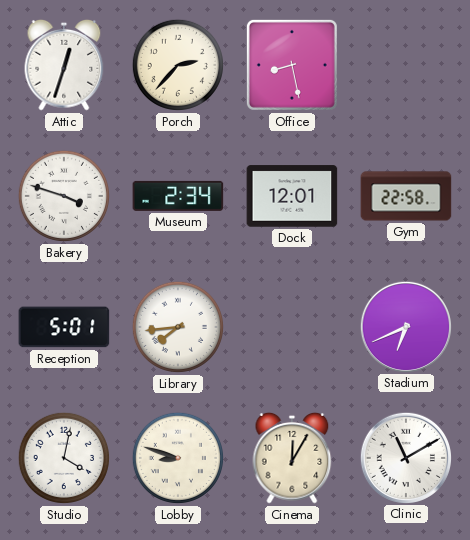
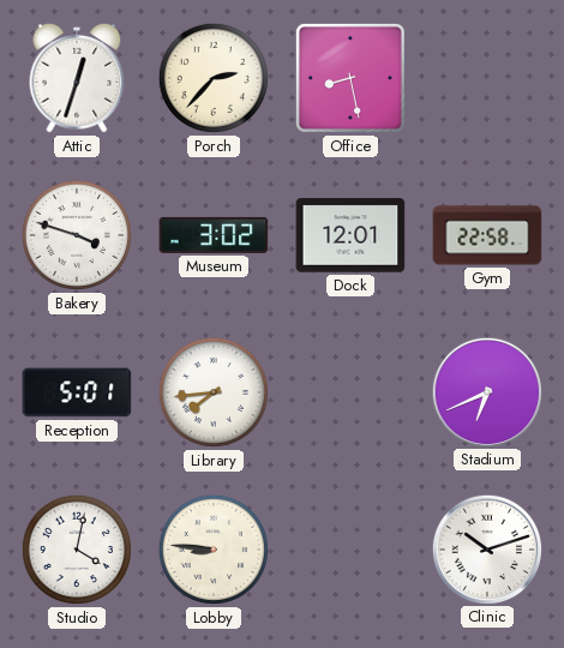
Museum: 2:34 -> 3:02
Lobby: 8:48 -> 8:46
Cinema: 12:05 -> none
Clinic: 11:10 -> 10:12
